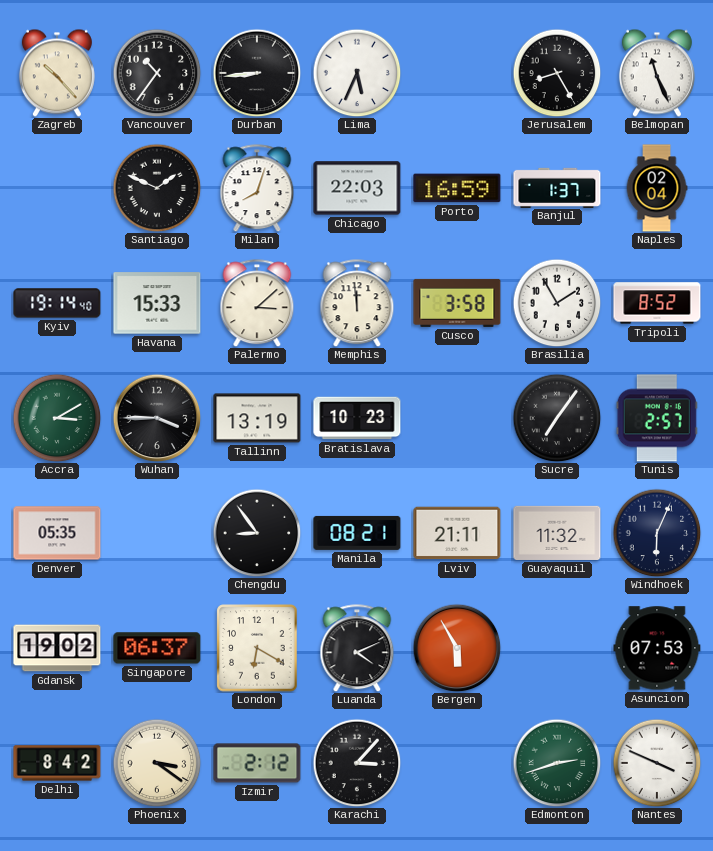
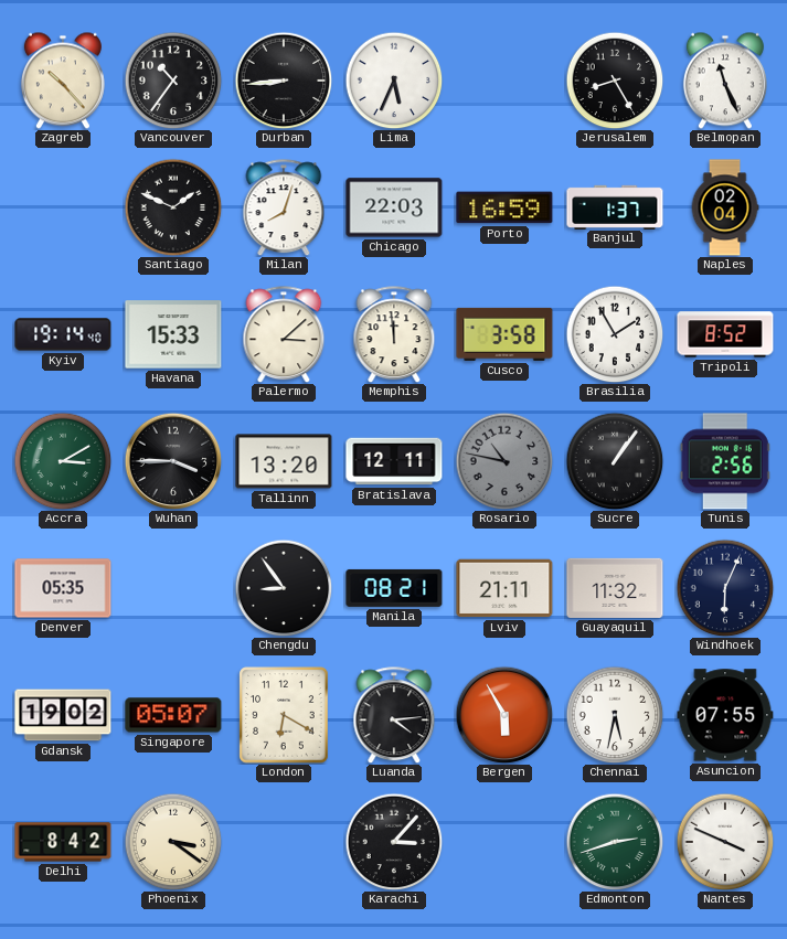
Tallinn: 13:19 -> 13:20
Bratislava: 10:23 -> 12:11
Rosario: none -> 10:47
Sucre: 7:06 -> 1:06
Tunis: 2:57 -> 2:56
Singapore: 06:37 -> 05:07
Luanda: 4:11 -> 4:14
Chennai: none -> 5:32
Asuncion: 07:53 -> 07:55
Izmir: 2:12 -> none
